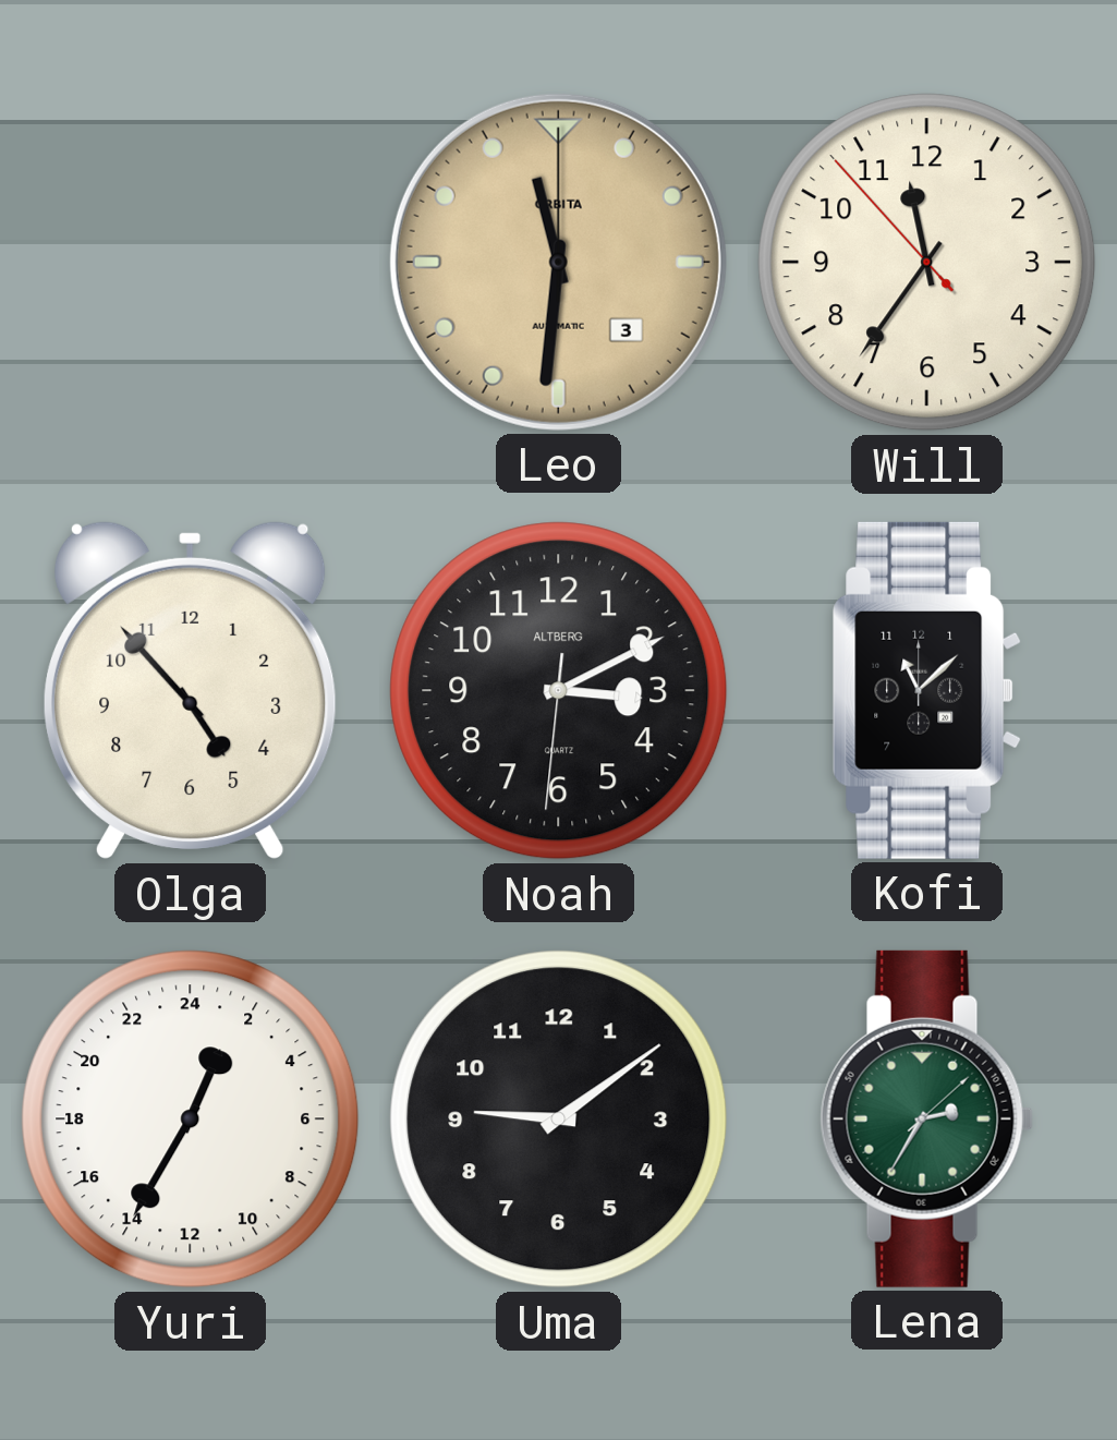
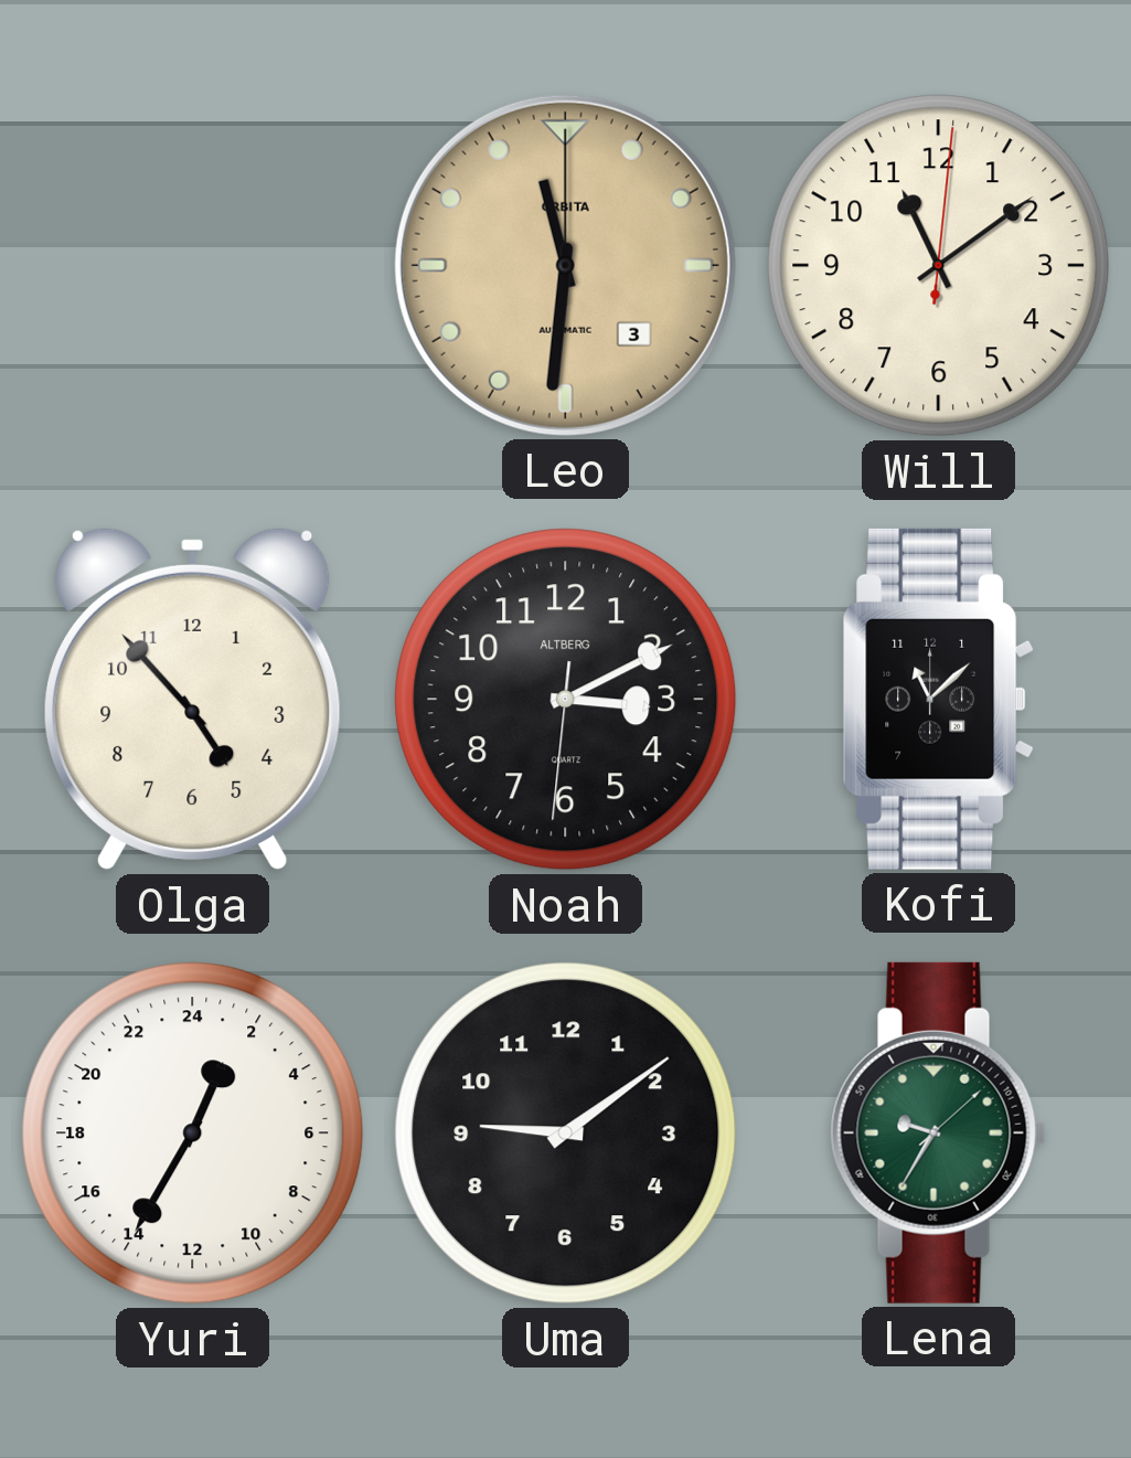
Will: 11:35 -> 11:09
Lena: 2:35 -> 9:35
